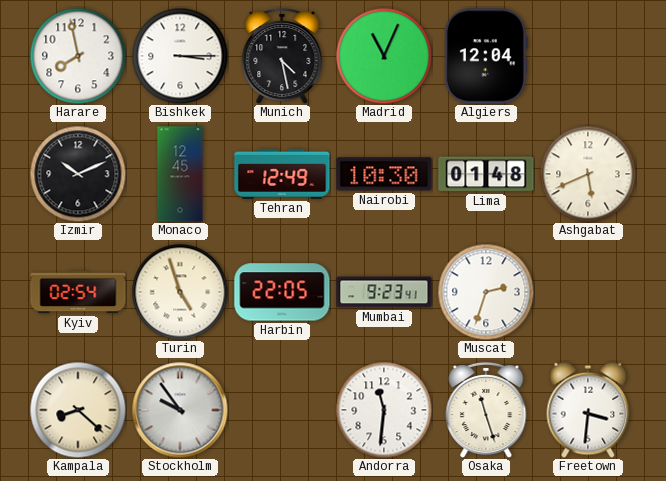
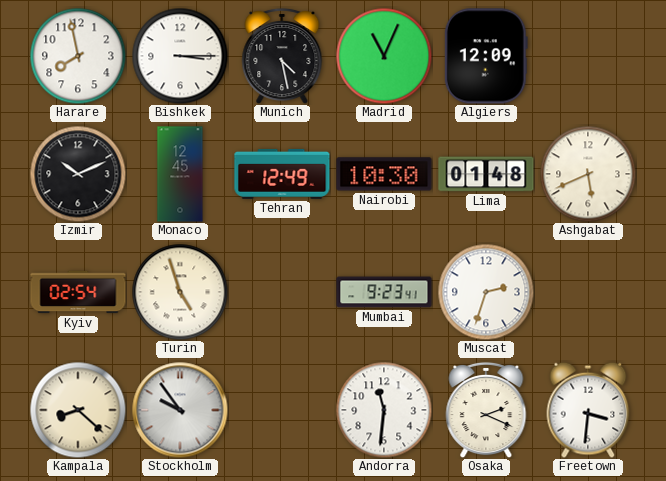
Algiers: 12:04 -> 12:09
Harbin: 22:05 -> none
Osaka: 11:27 -> 2:19
